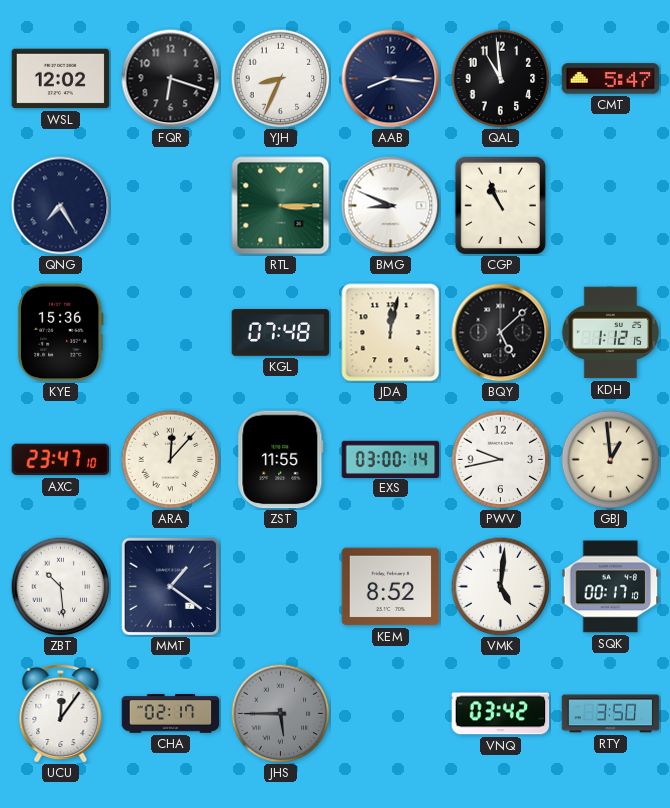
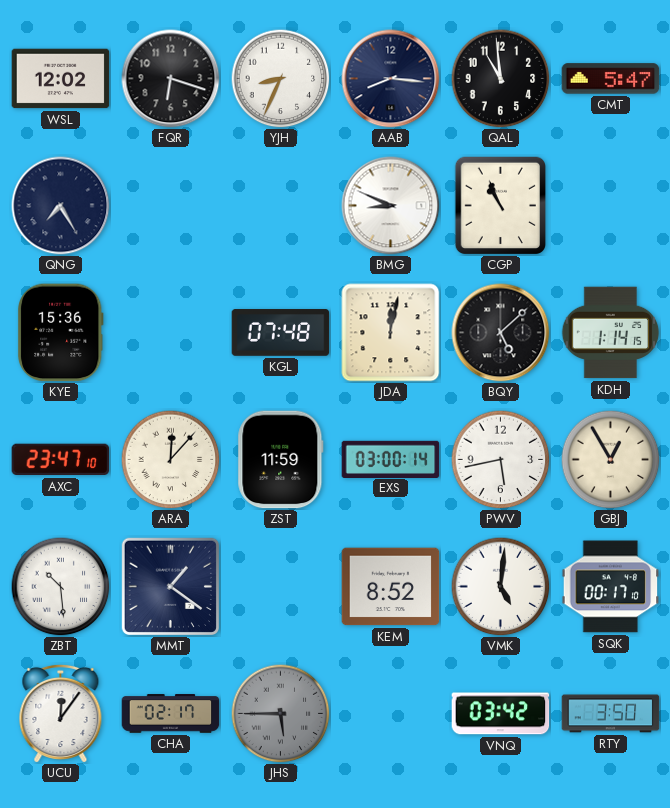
RTL: 3:15 -> none
KDH: 1:12 -> 1:14
ZST: 11:55 -> 11:59
PWV: 9:43 -> 5:43
GBJ: 12:59 -> 12:55
